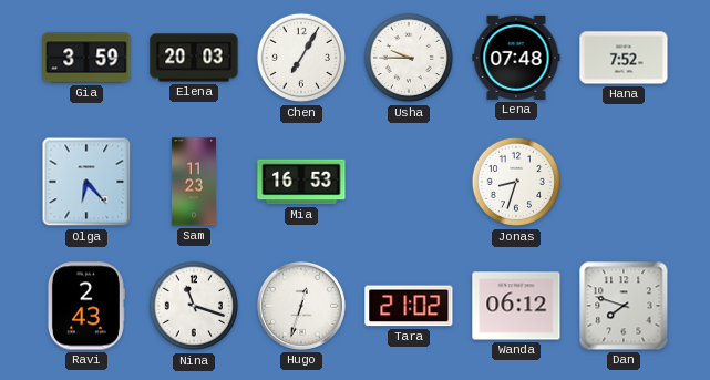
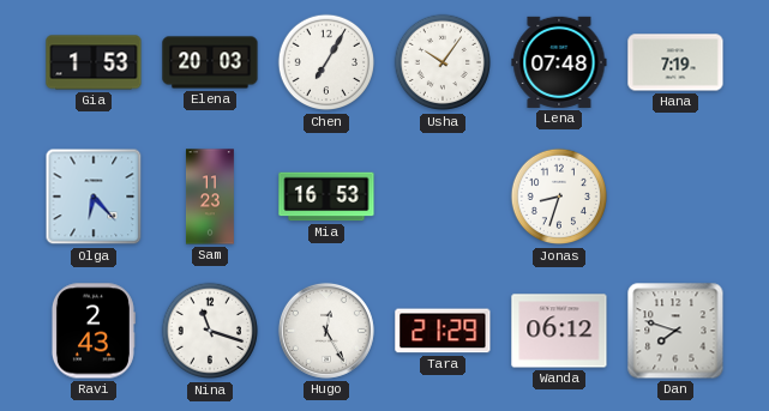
Gia: 3:59 -> 1:53
Usha: 9:45 -> 10:06
Hana: 7:52 -> 7:19
Hugo: 12:33 -> 12:25
Tara: 21:02 -> 21:29
